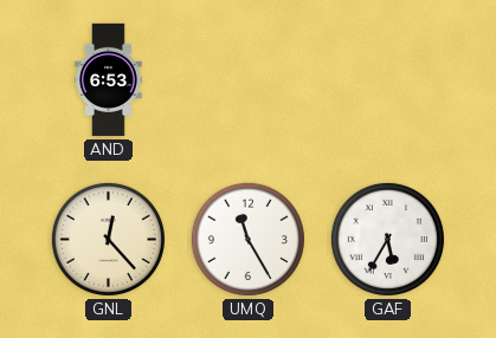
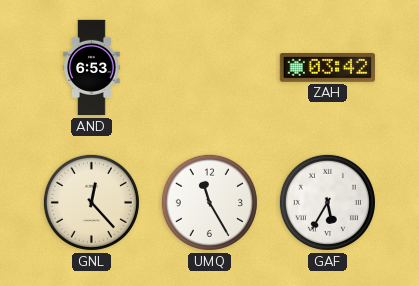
ZAH: none -> 03:42
